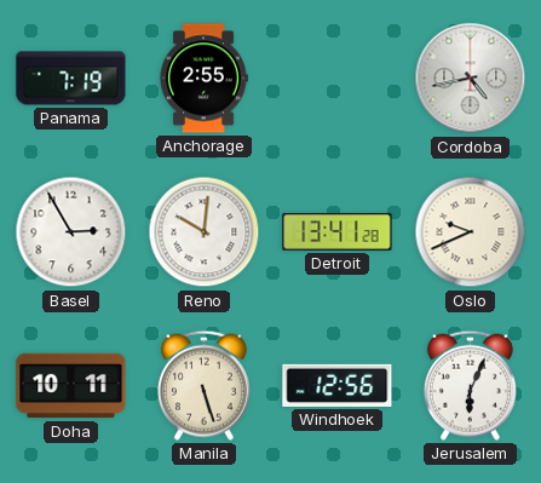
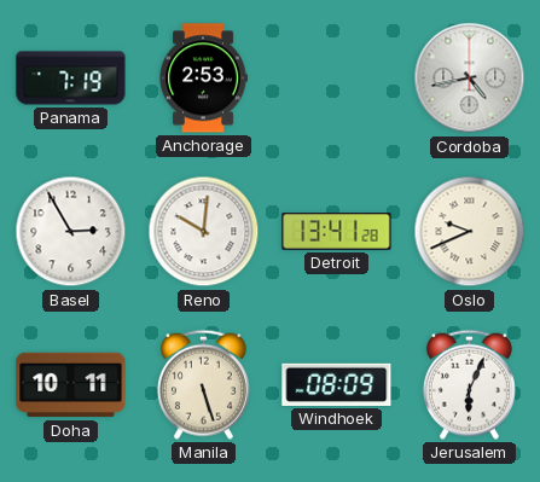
Anchorage: 2:55 -> 2:53
Windhoek: 12:56 -> 08:09
